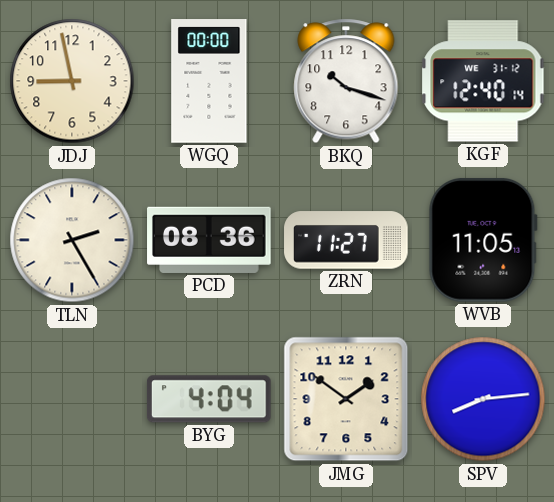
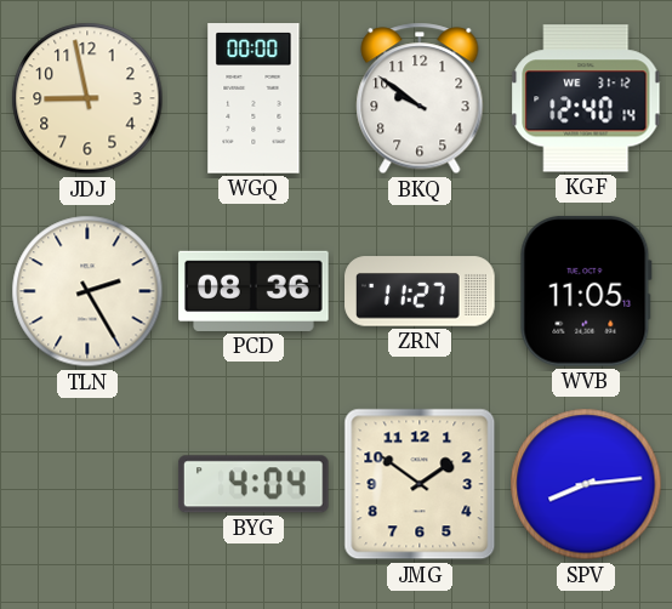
BKQ: 10:18 -> 9:51
